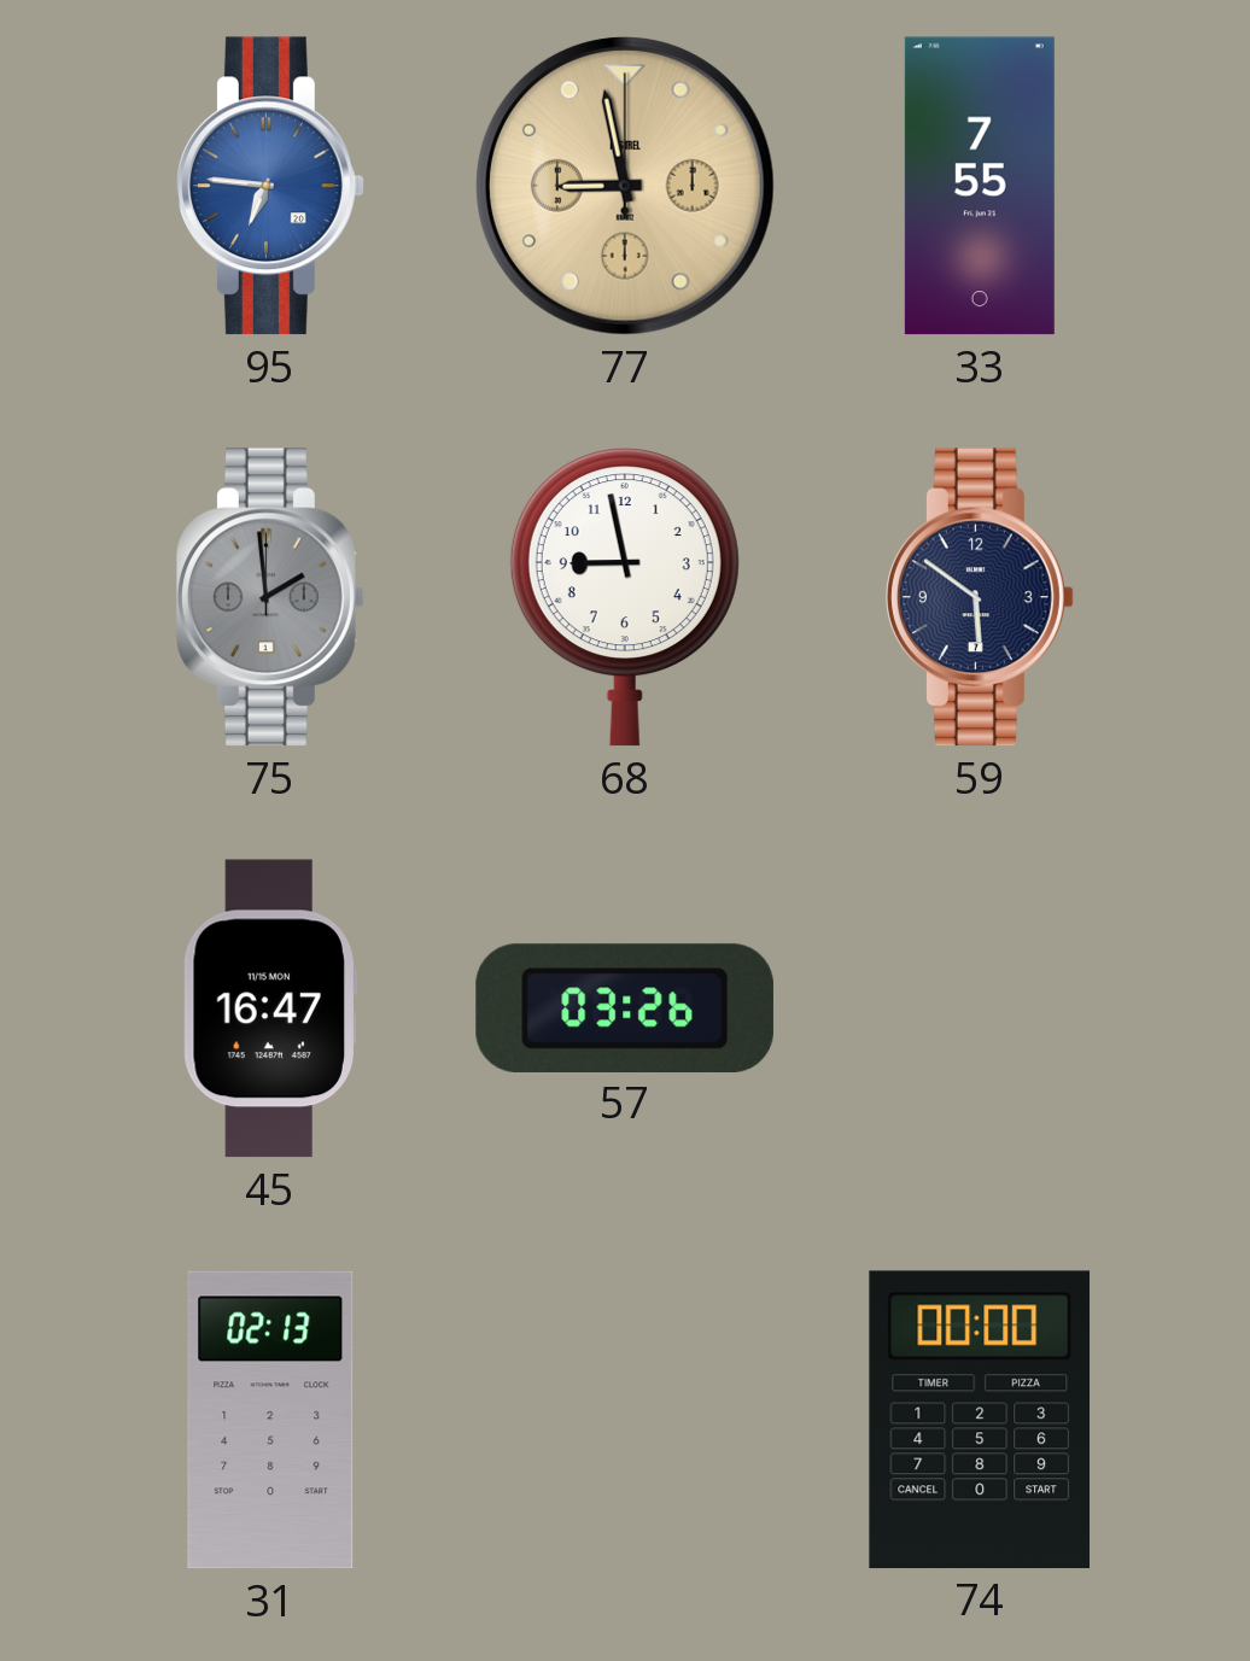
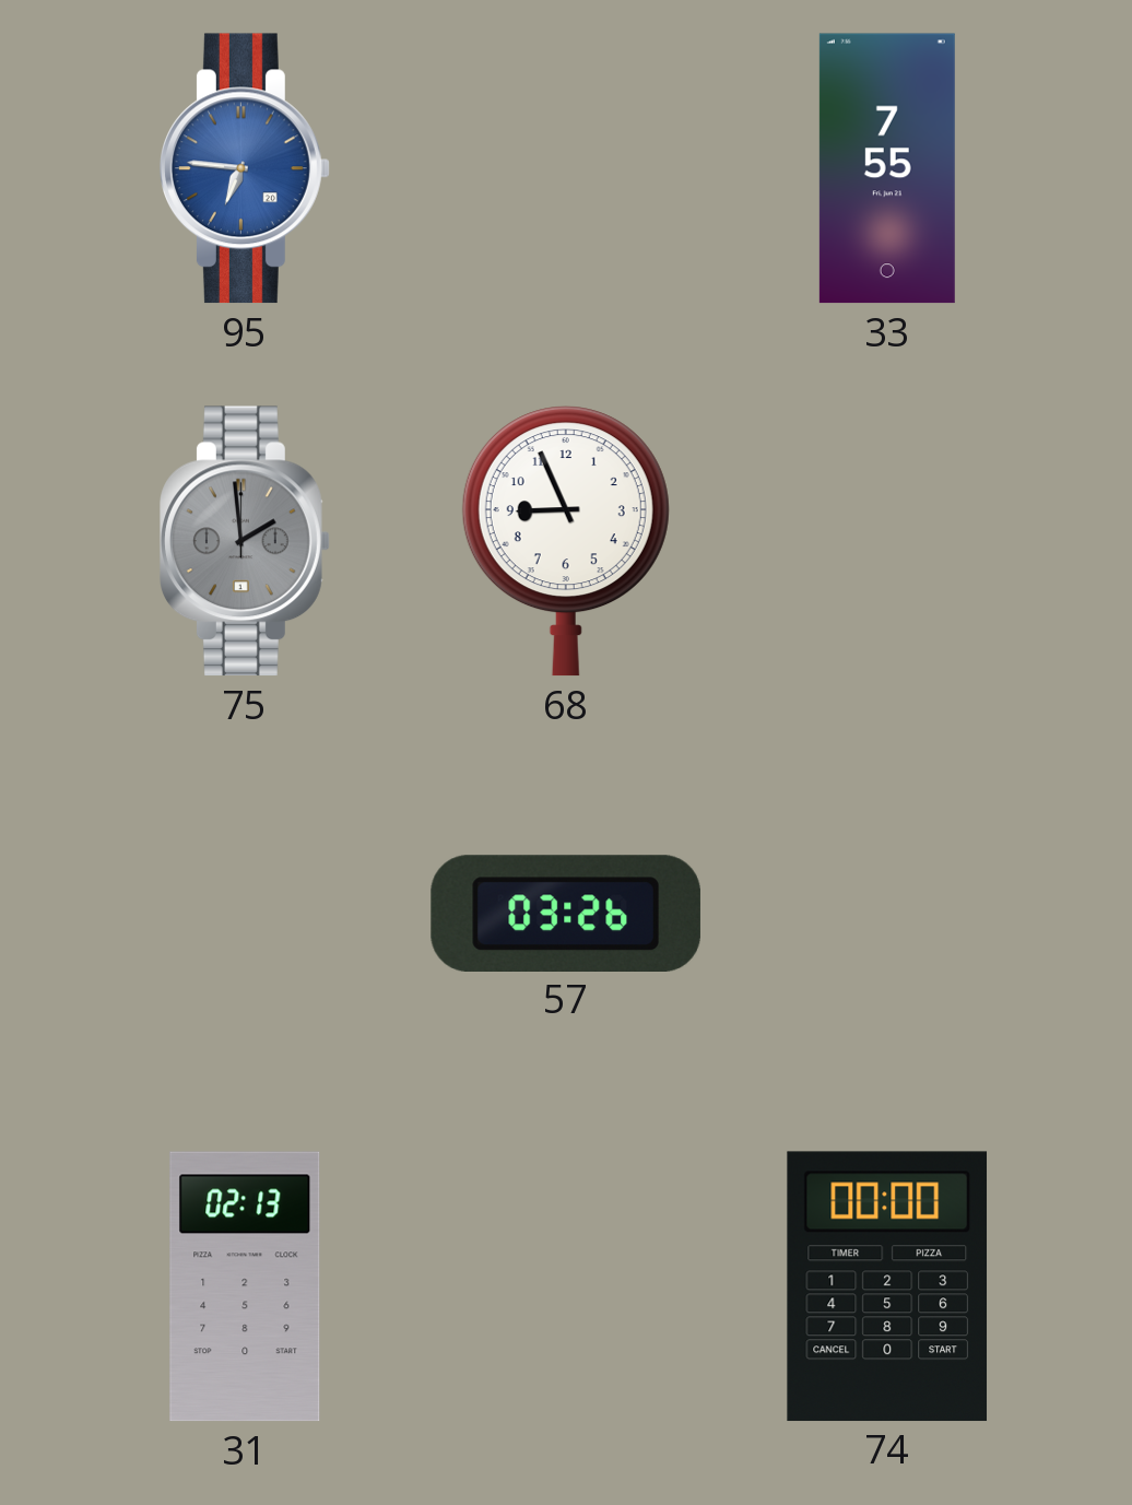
77: 8:58 -> none
68: 8:58 -> 8:56
59: 5:51 -> none
45: 16:47 -> none
